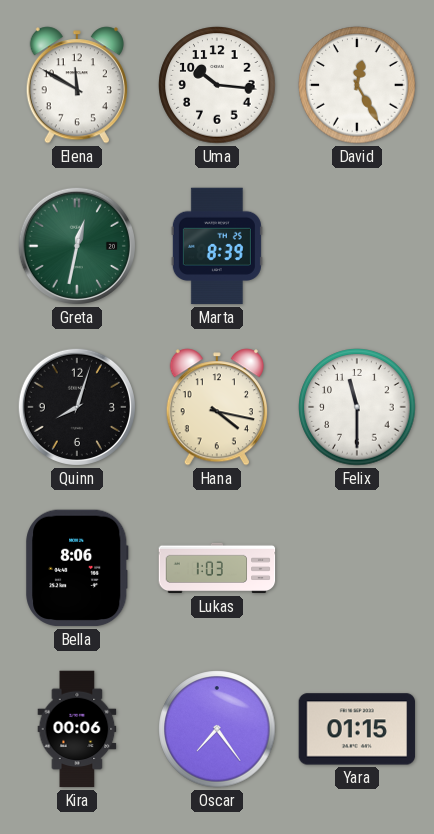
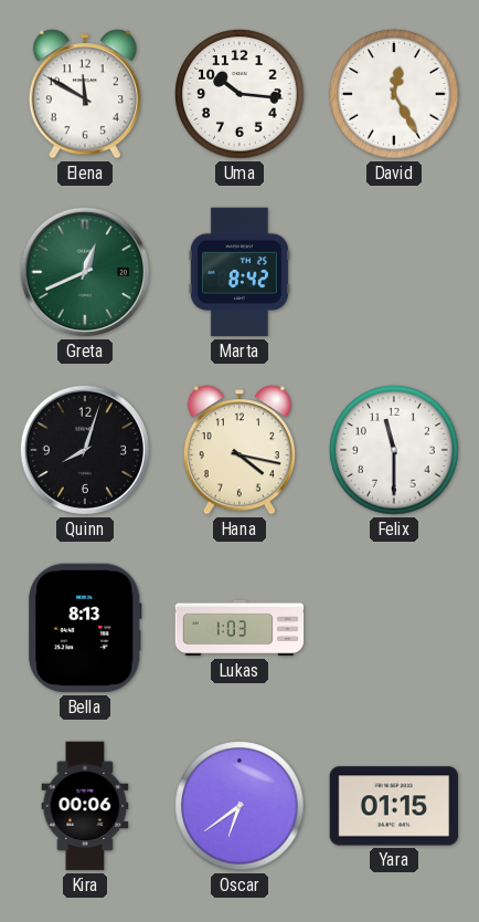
Greta: 12:32 -> 12:41
Marta: 8:39 -> 8:42
Bella: 8:06 -> 8:13
Oscar: 7:24 -> 6:39
